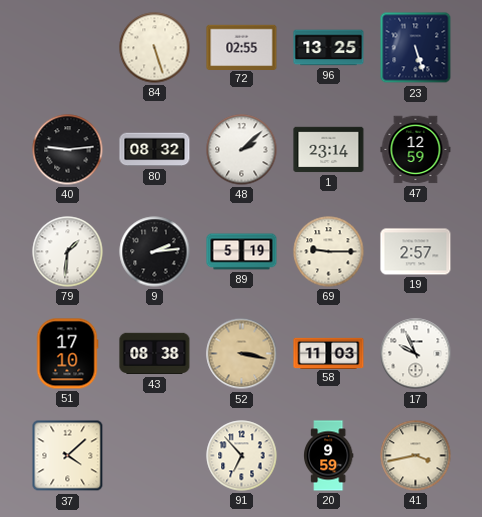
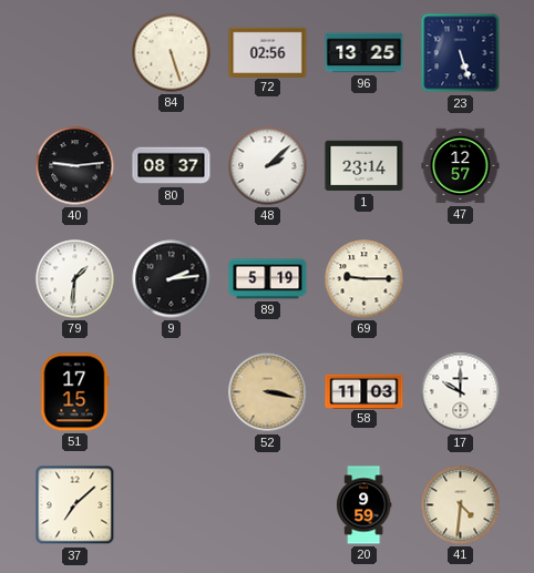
72: 02:55 -> 02:56
80: 08:32 -> 08:37
47: 12:59 -> 12:57
19: 2:57 -> none
51: 17:10 -> 17:15
43: 08:38 -> none
17: 9:56 -> 10:00
37: 4:08 -> 7:08
91: 6:53 -> none
41: 3:43 -> 4:31
